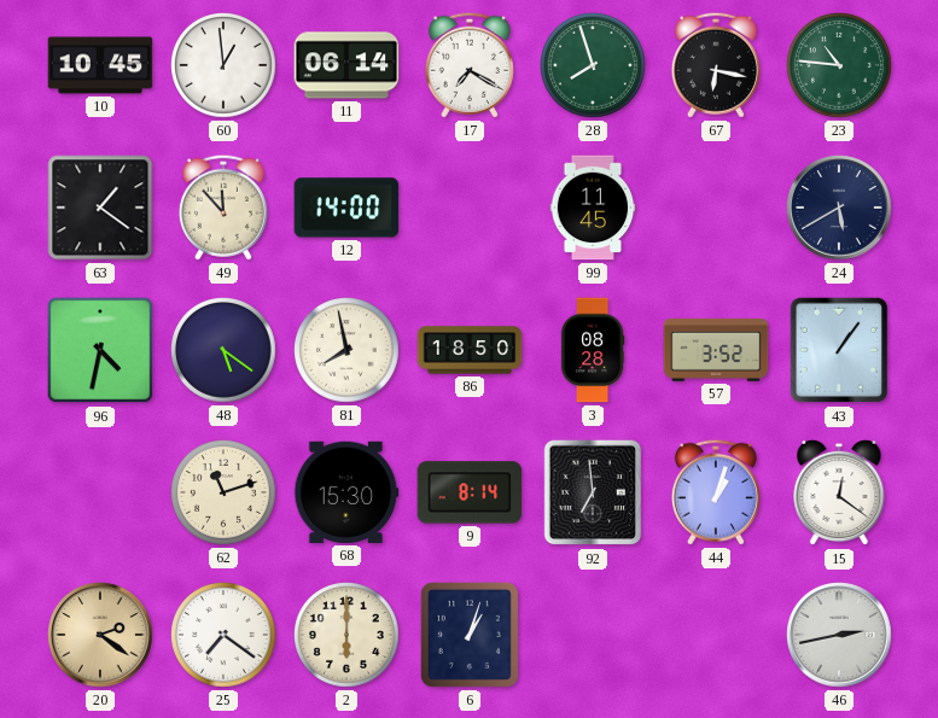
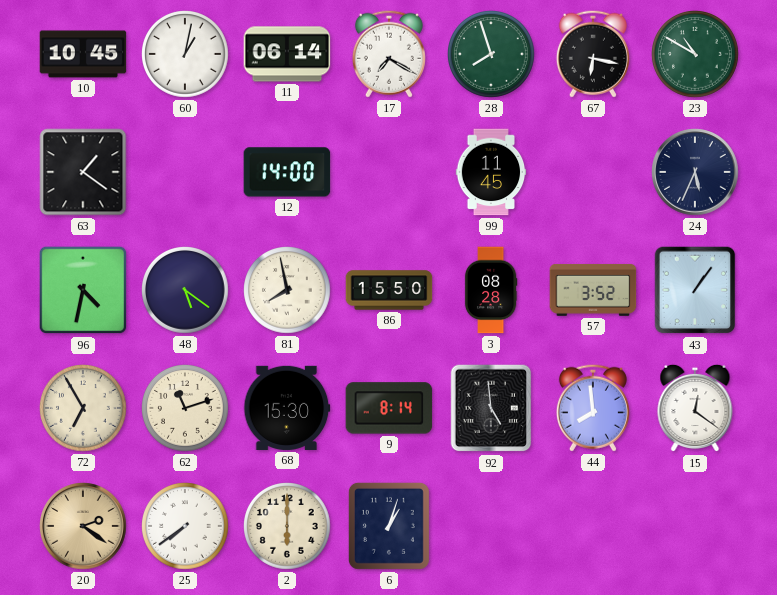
60: 12:59 -> 1:02
23: 10:46 -> 10:50
49: 11:53 -> none
24: 5:40 -> 5:34
86: 18:50 -> 15:50
72: none -> 6:55
92: 6:59 -> 4:59
44: 1:03 -> 7:59
25: 7:21 -> 7:39
46: 2:43 -> none
